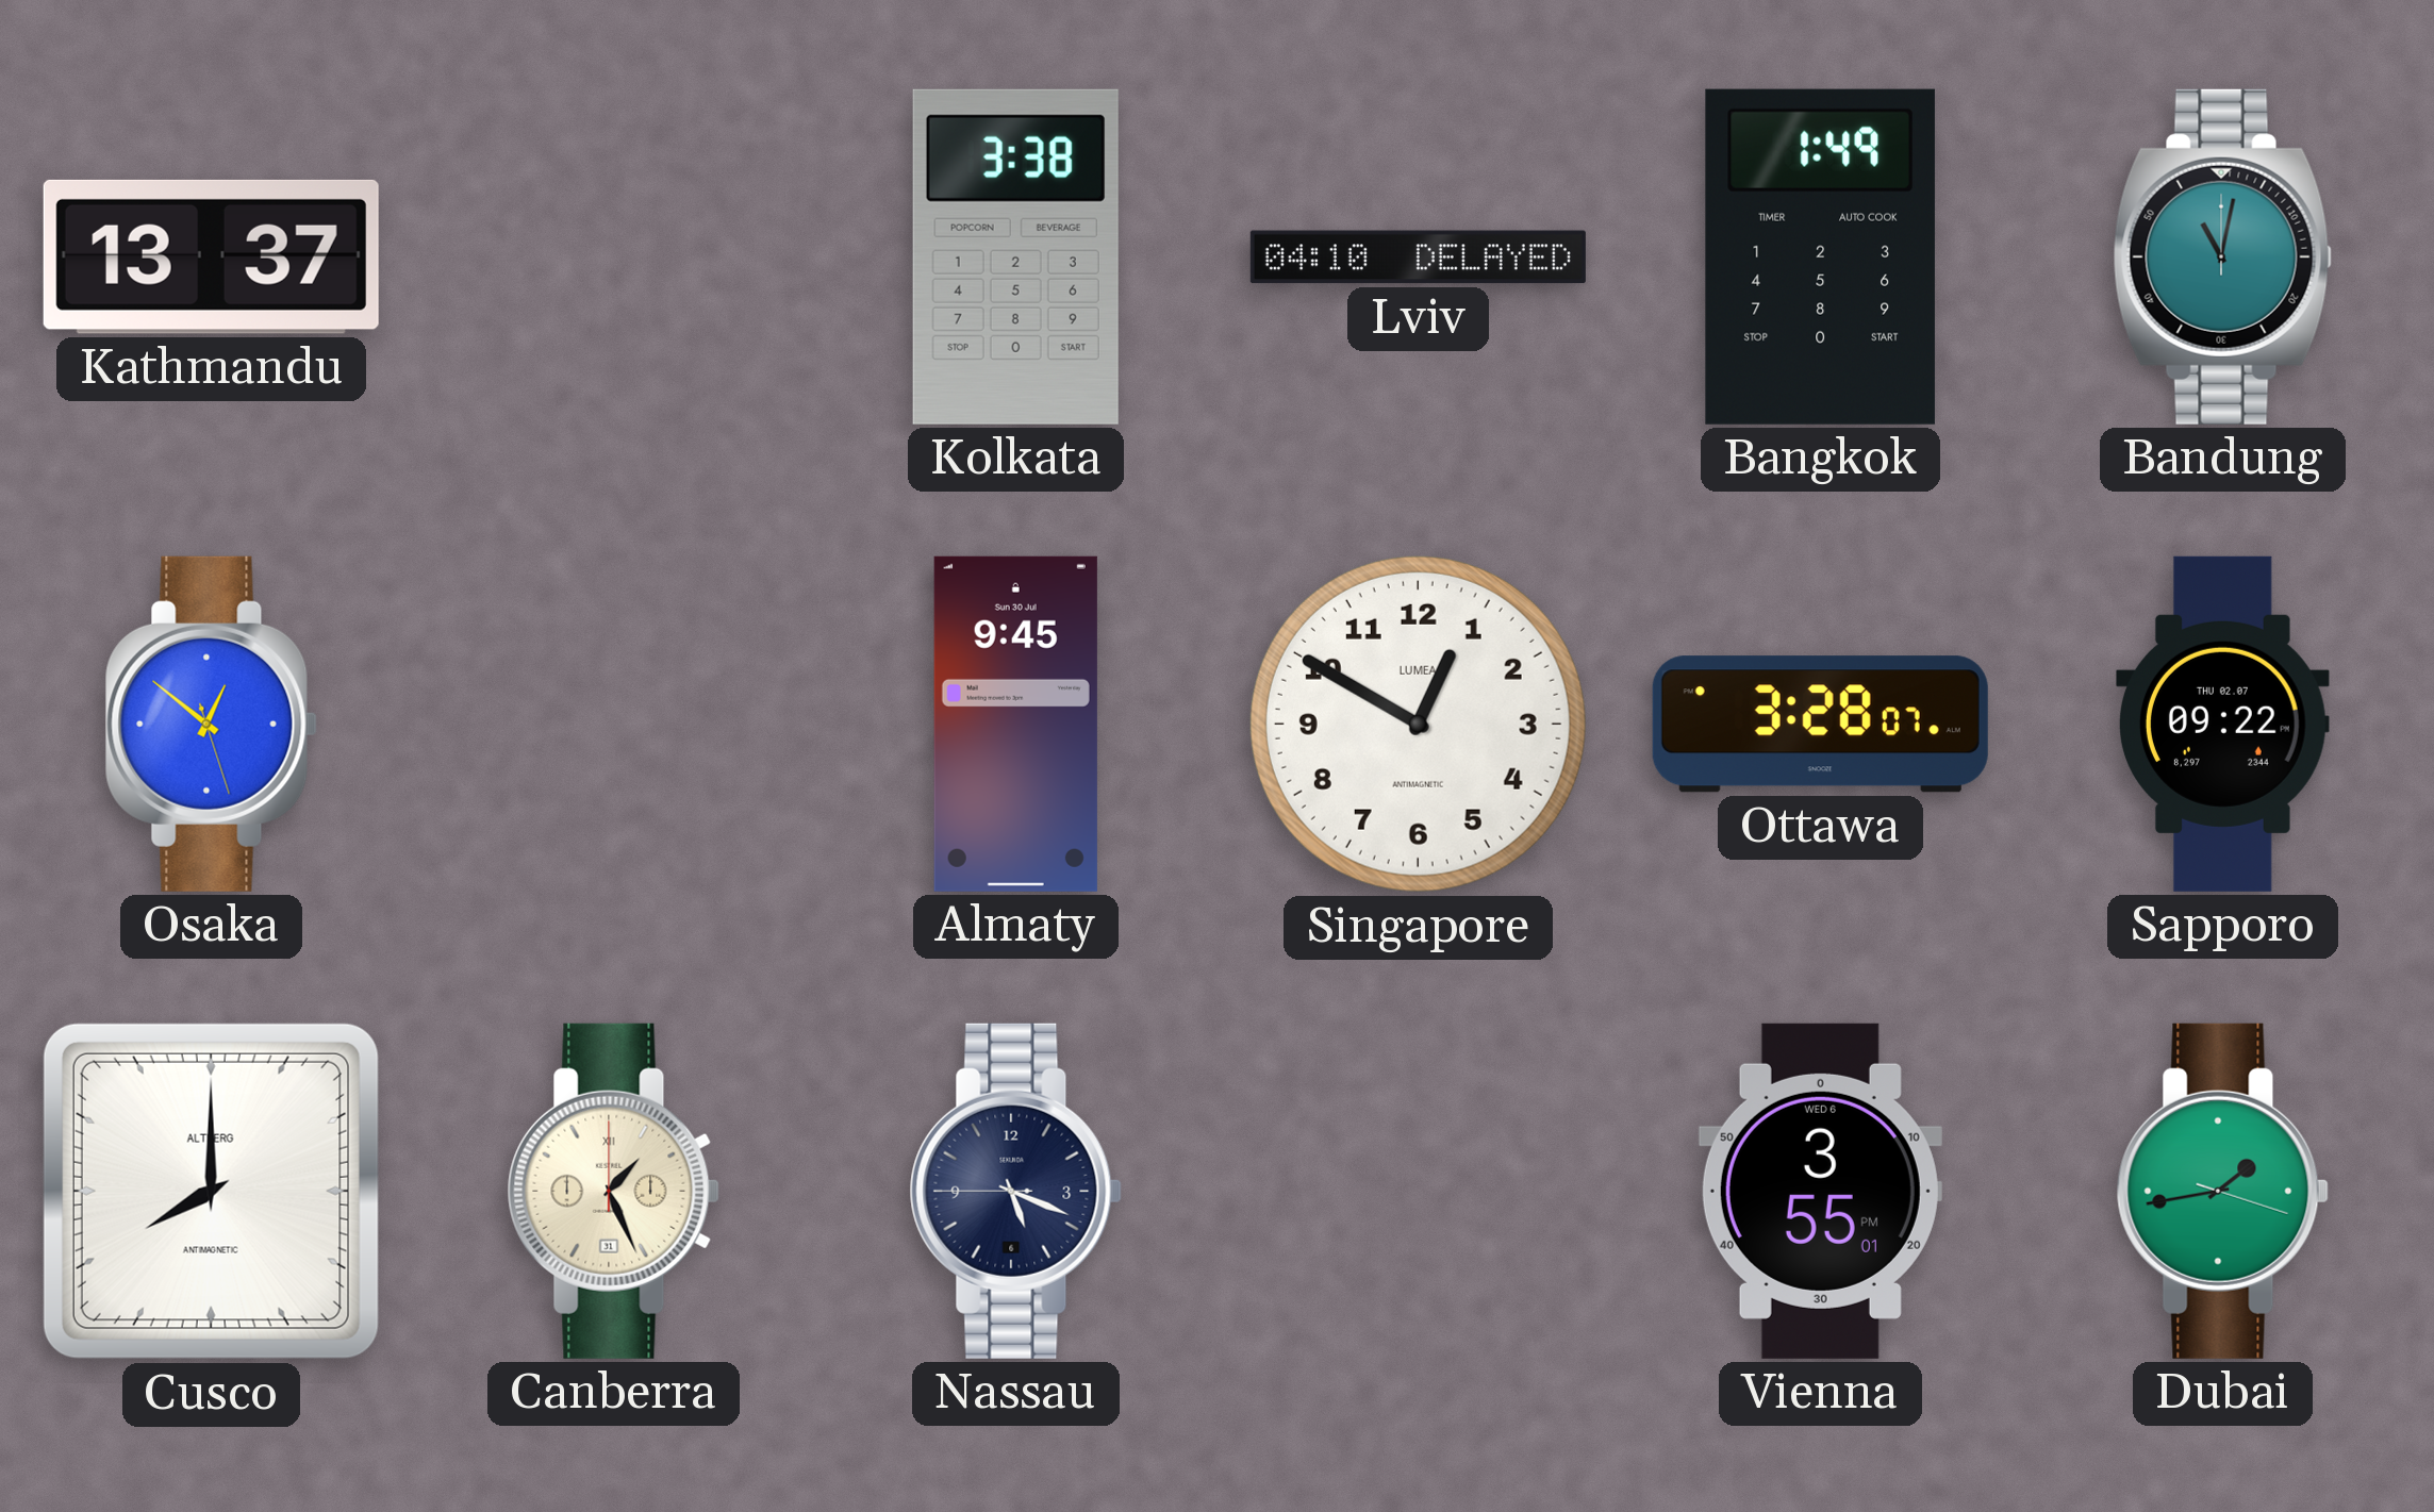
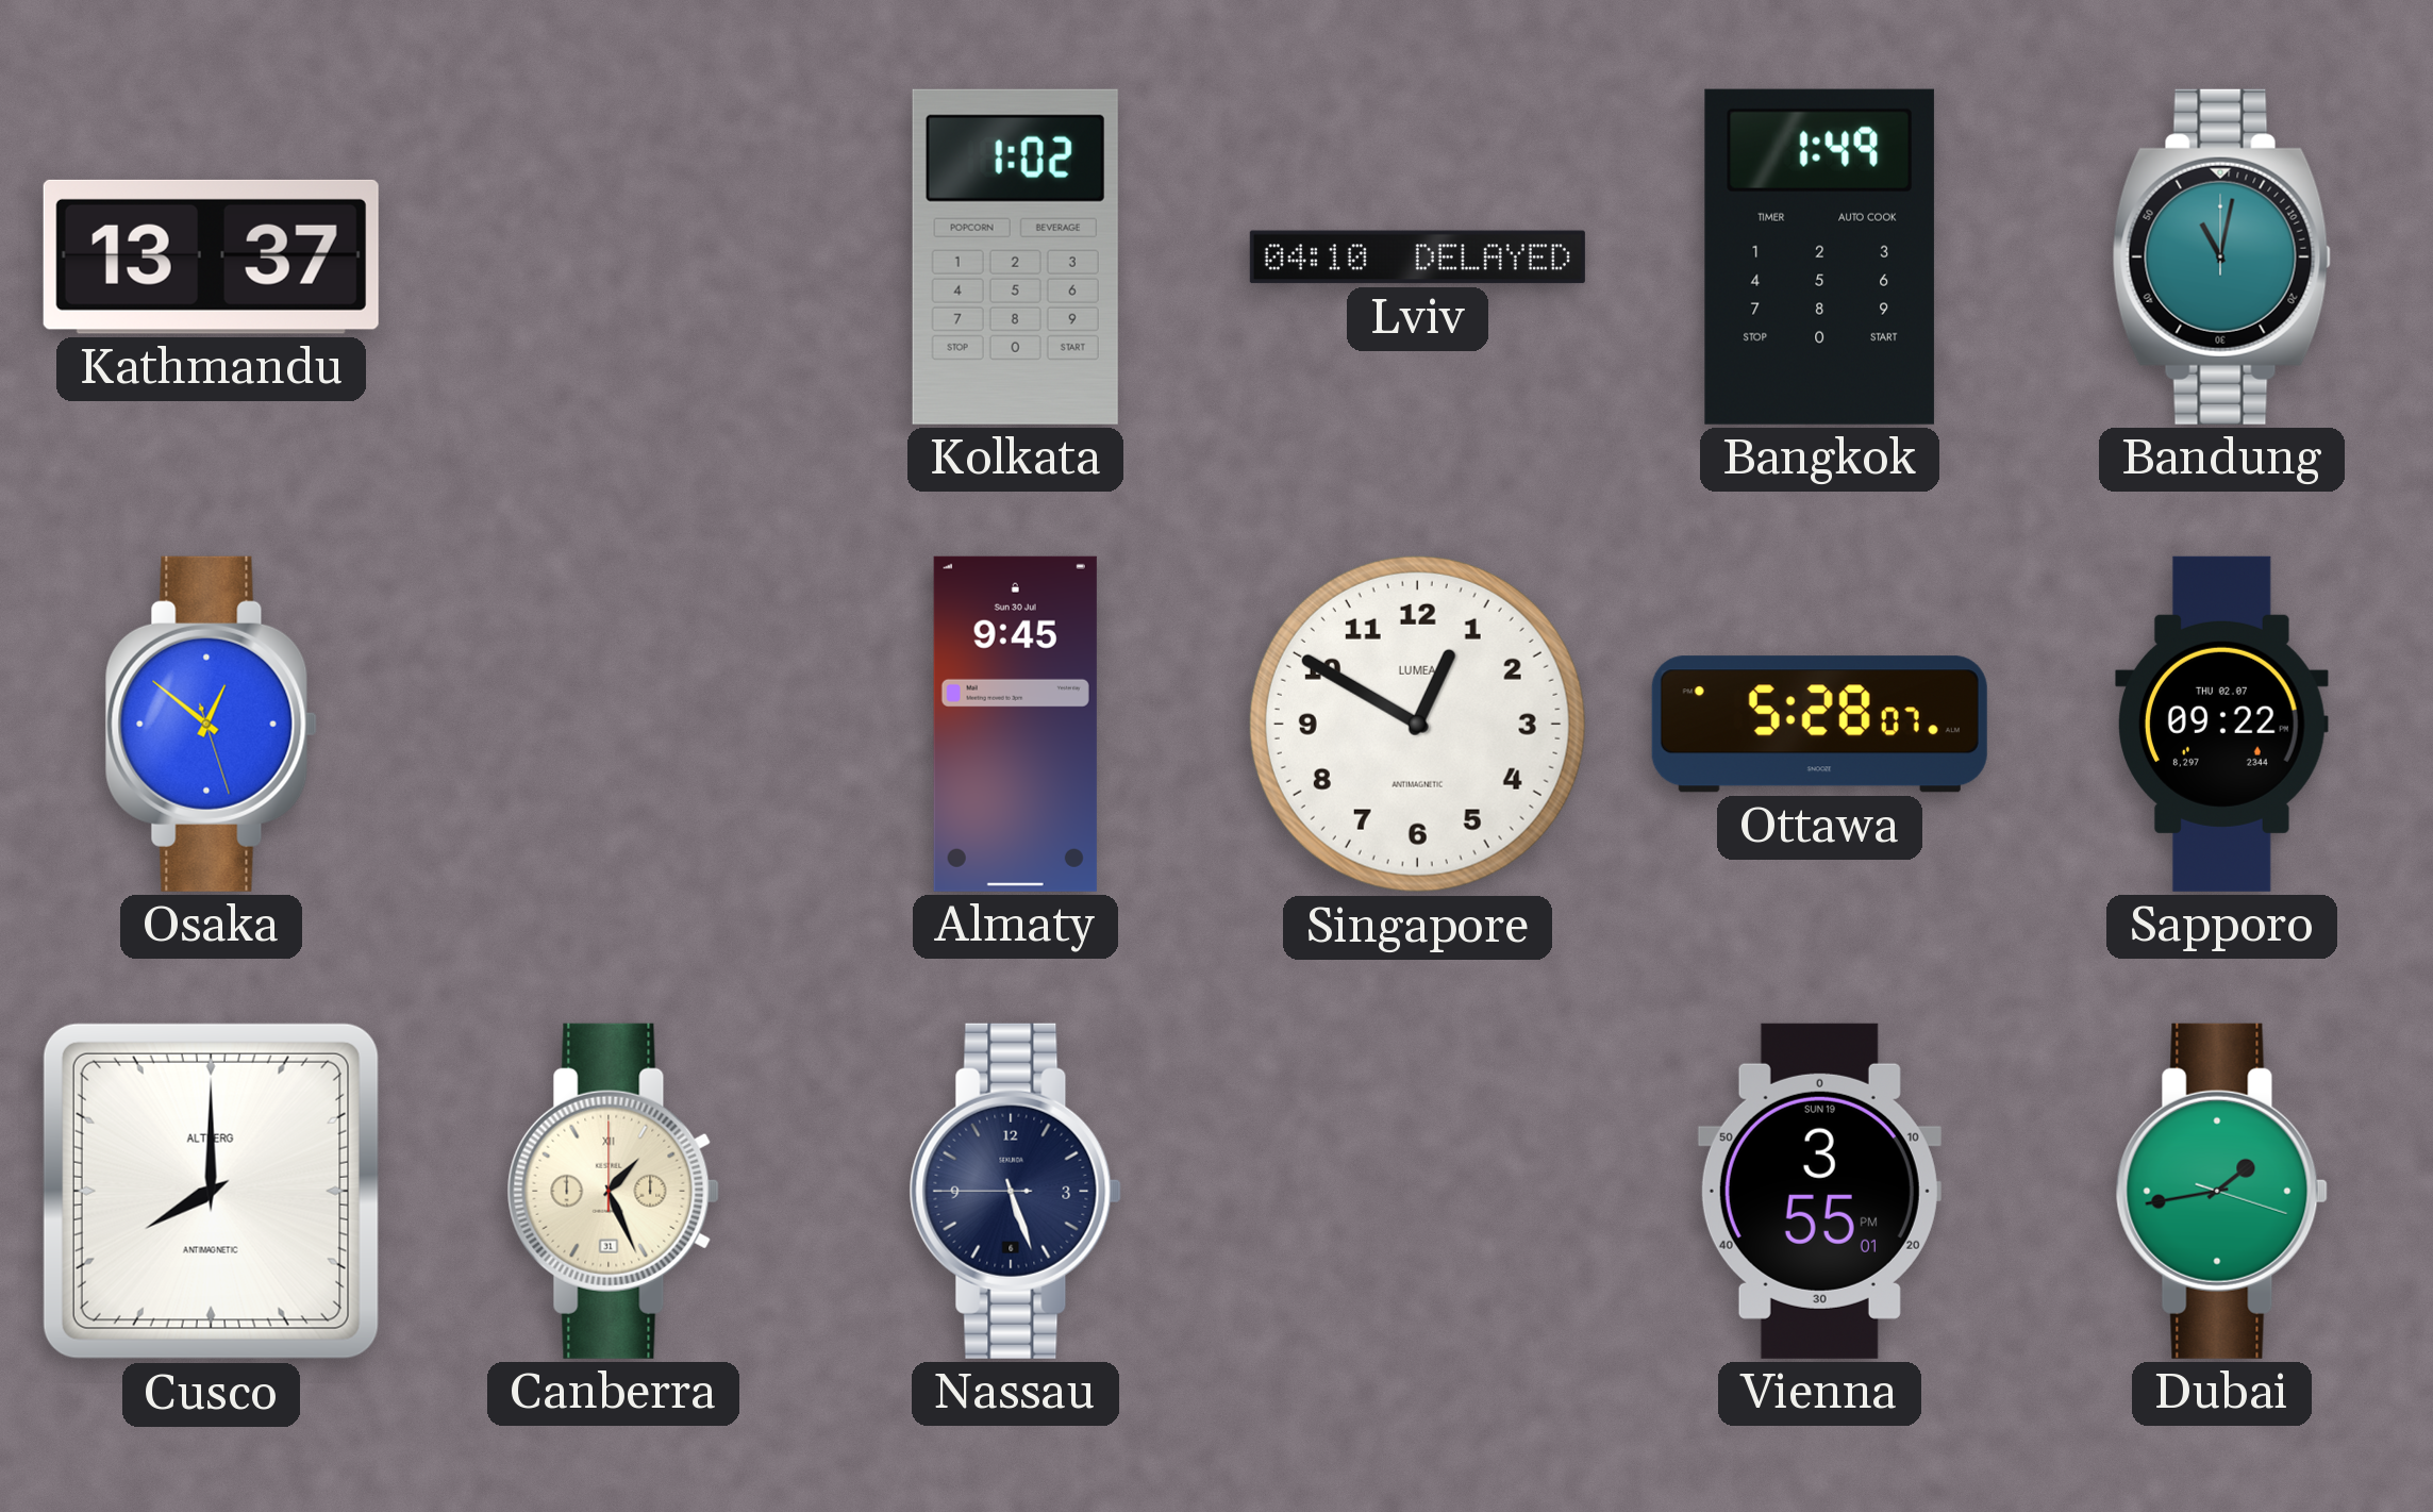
Kolkata: 3:38 -> 1:02
Ottawa: 3:28 -> 5:28
Nassau: 5:18 -> 5:26
Vienna date: WED 6 -> SUN 19
